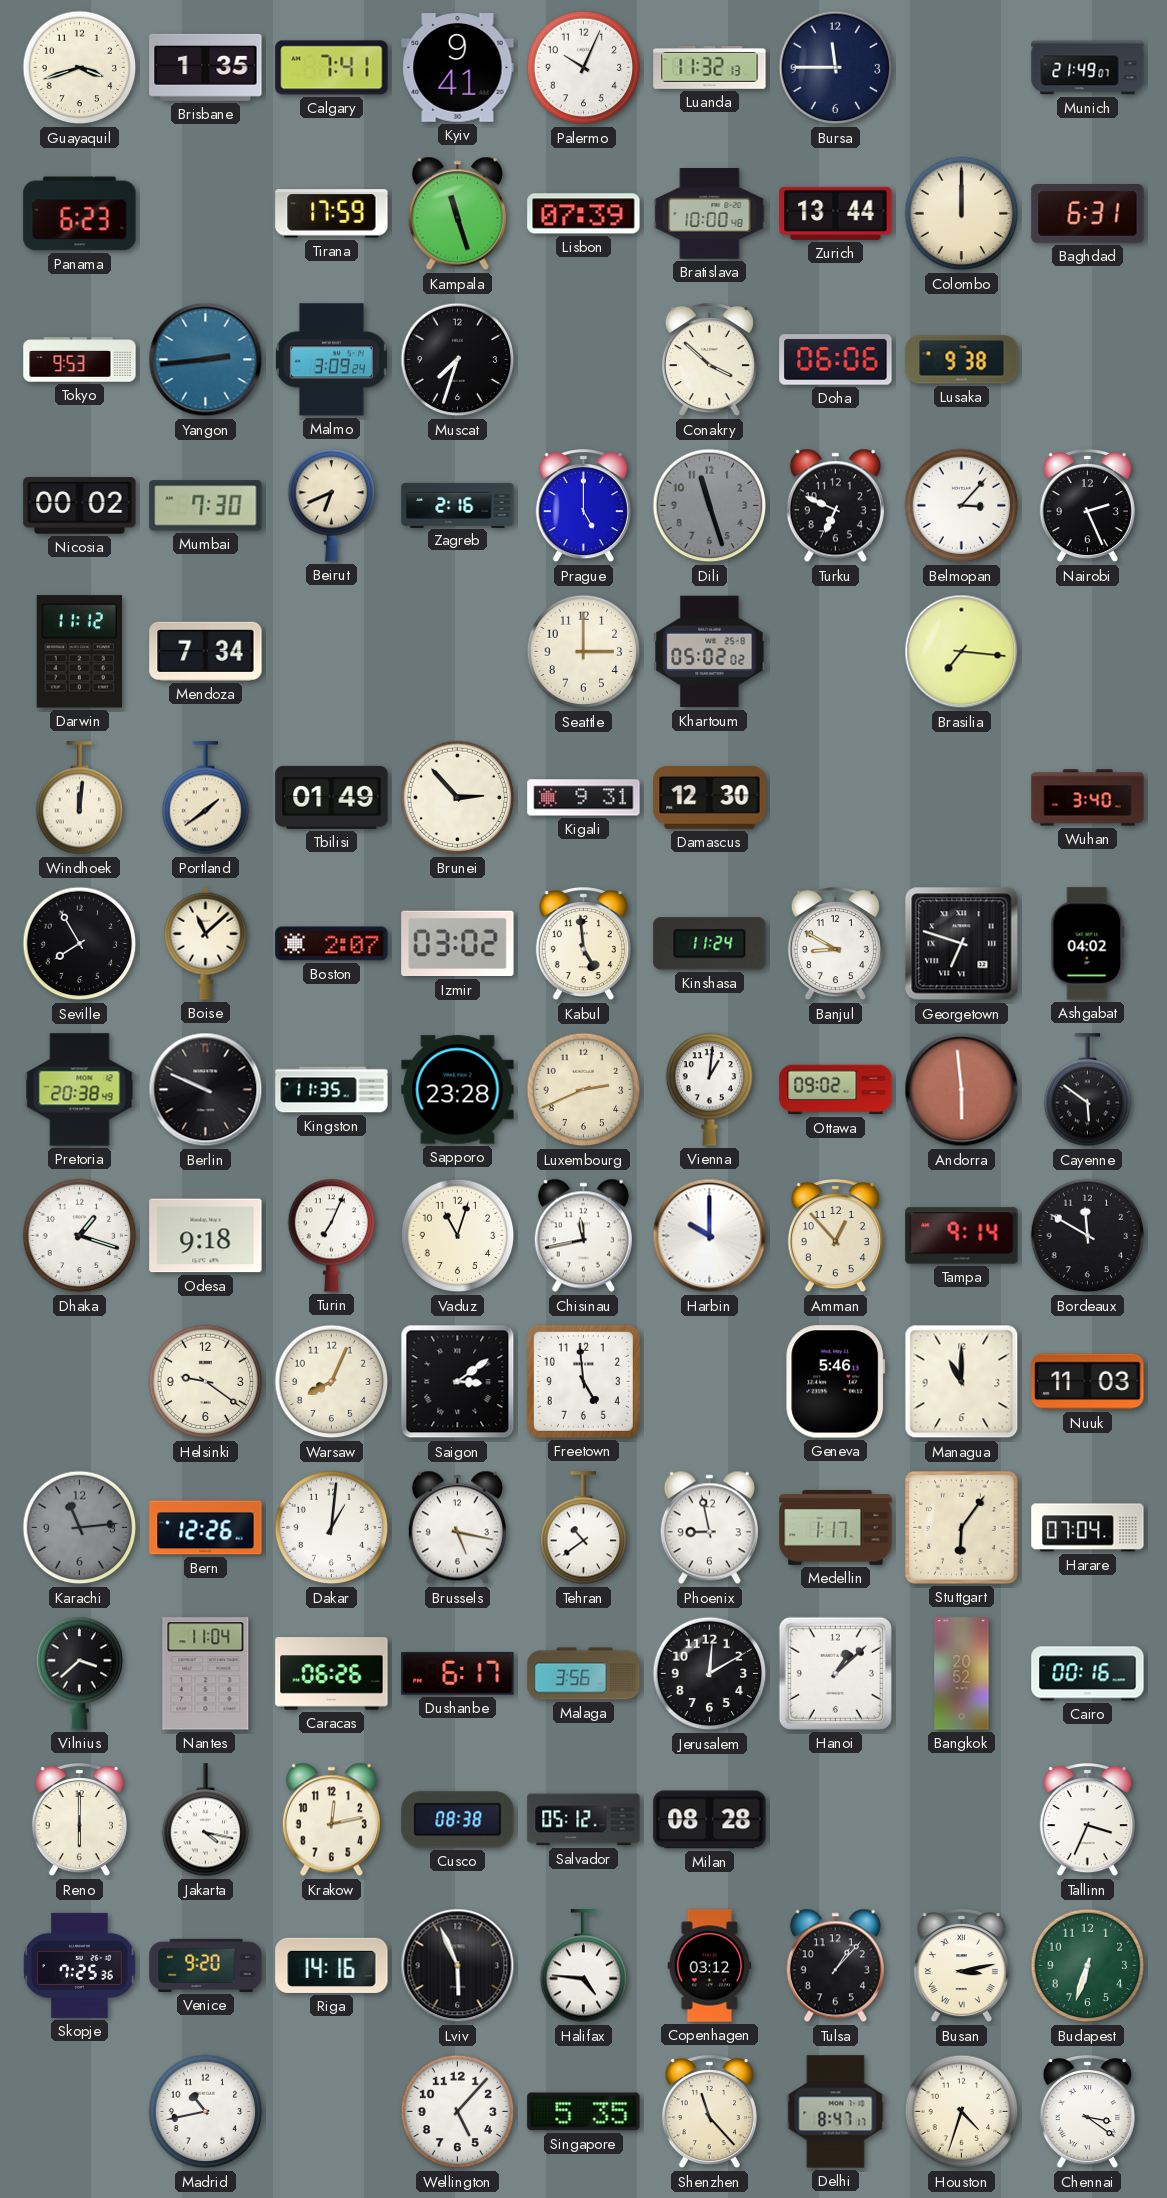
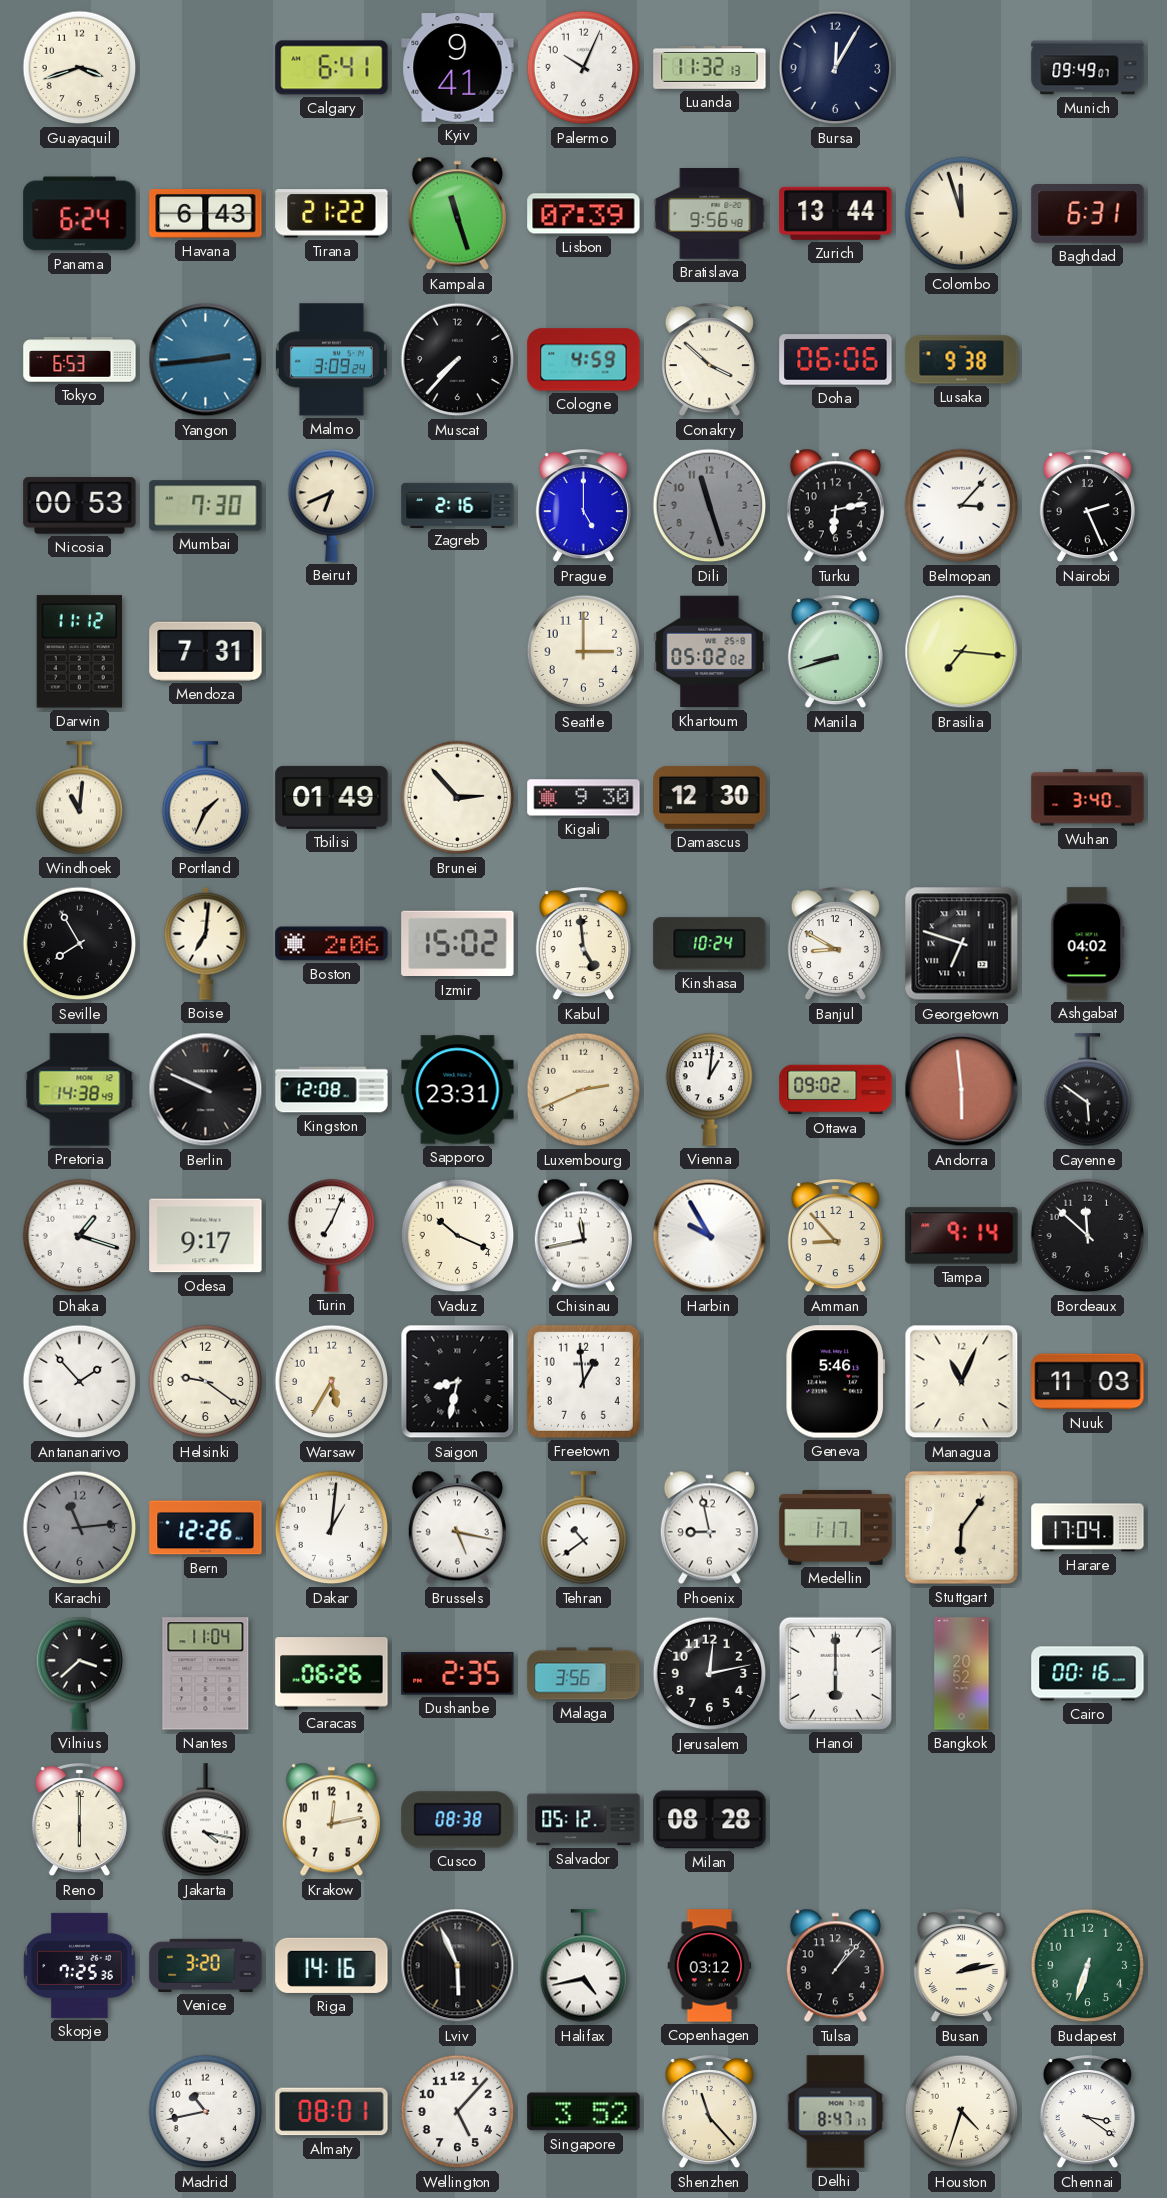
Brisbane: 1:35 -> none
Calgary: 7:41 -> 6:41
Bursa: 11:45 -> 12:05
Munich: 21:49 -> 09:49
Panama: 6:23 -> 6:24
Havana: none -> 6:43
Tirana: 17:59 -> 21:22
Bratislava: 10:00 -> 9:56
Colombo: 12:00 -> 11:57
Tokyo: 9:53 -> 6:53
Muscat: 7:33 -> 7:37
Cologne: none -> 4:59
Nicosia: 00:02 -> 00:53
Turku: 6:49 -> 6:13
Mendoza: 7:34 -> 7:31
Manila: none -> 8:42
Windhoek: 12:01 -> 11:01
Portland: 1:39 -> 1:34
Kigali: 9:31 -> 9:30
Boise: 11:08 -> 7:01
Boston: 2:07 -> 2:06
Izmir: 03:02 -> 15:02
Kinshasa: 11:24 -> 10:24
Pretoria: 20:38 -> 14:38
Kingston: 11:35 -> 12:08
Sapporo: 23:28 -> 23:31
Odesa: 9:18 -> 9:17
Vaduz: 11:03 -> 10:19
Harbin: 10:00 -> 9:55
Amman: 12:53 -> 8:53
Bordeaux: 11:50 -> 11:52
Antananarivo: none -> 1:53
Warsaw: 8:04 -> 5:35
Saigon: 3:09 -> 8:32
Freetown: 4:59 -> 12:59
Managua: 11:00 -> 11:04
Harare: 07:04 -> 17:04
Dushanbe: 6:17 -> 2:35
Jerusalem: 12:10 -> 12:13
Hanoi: 1:08 -> 6:00
Tallinn: 3:34 -> none
Venice: 9:20 -> 3:20
Halifax: 4:46 -> 4:43
Busan: 3:13 -> 2:13
Almaty: none -> 08:01
Singapore: 5:35 -> 3:52
